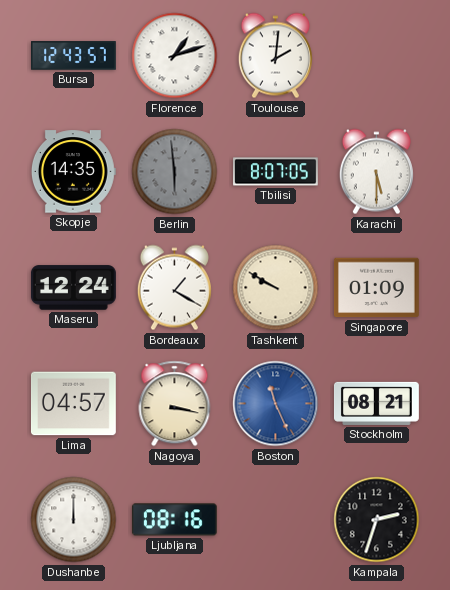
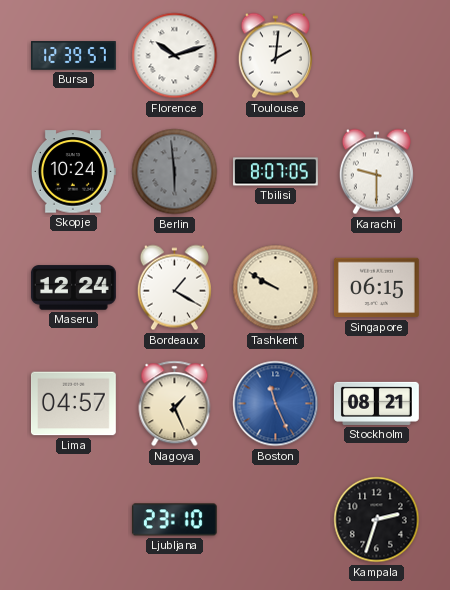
Bursa: 12:43 -> 12:39
Florence: 1:12 -> 10:12
Skopje: 14:35 -> 10:24
Karachi: 5:30 -> 9:30
Singapore: 01:09 -> 06:15
Nagoya: 3:17 -> 1:26
Dushanbe: 12:00 -> none
Ljubljana: 08:16 -> 23:10
